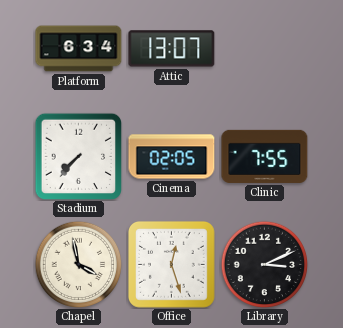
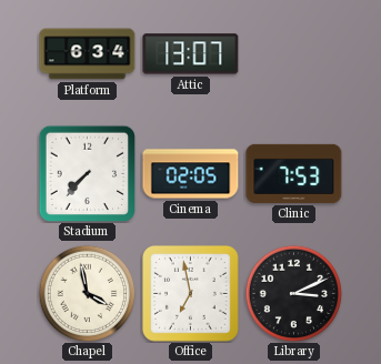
Clinic: 7:55 -> 7:53
Office: 12:27 -> 6:58
